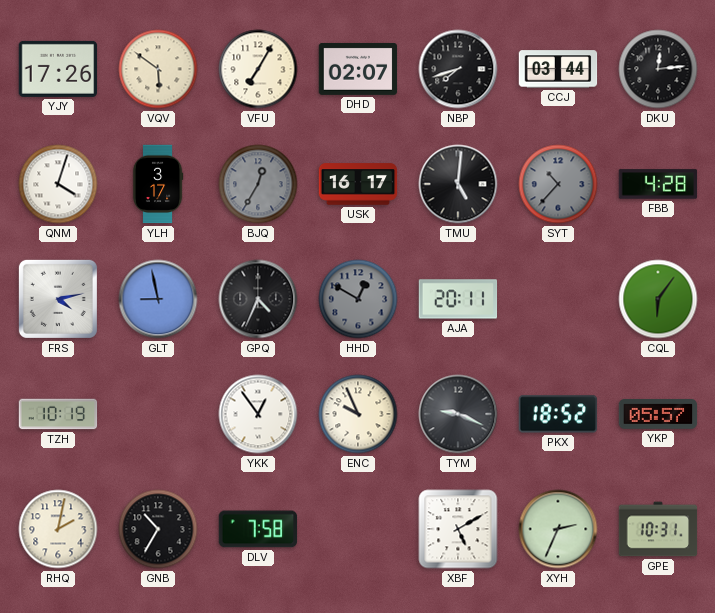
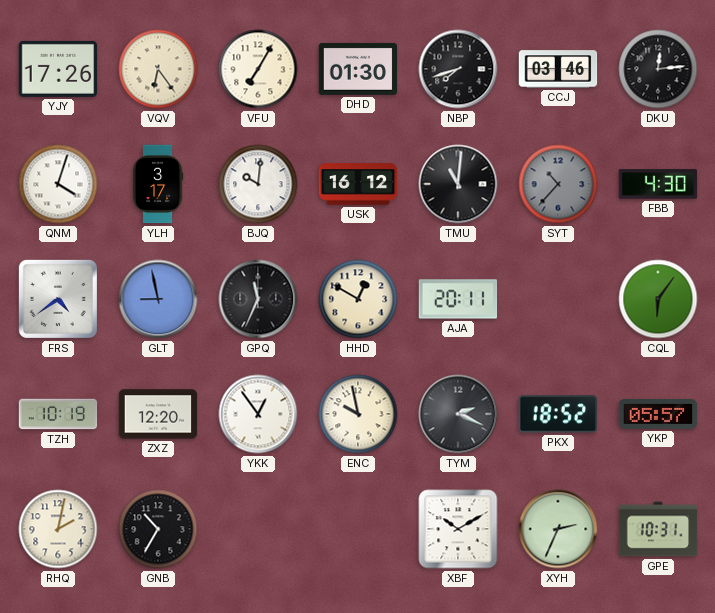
VQV: 5:51 -> 6:24
DHD: 02:07 -> 01:30
CCJ: 03:44 -> 03:46
BJQ: 12:35 -> 10:01
BJQ dial: grey -> white
USK: 16:17 -> 16:12
TMU: 5:01 -> 11:01
FBB: 4:28 -> 4:30
FRS: 4:13 -> 4:39
GPQ: 4:34 -> 11:34
HHD dial: grey -> cream
ZXZ: none -> 12:20
ENC: 9:56 -> 9:58
TYM: 9:19 -> 2:19
DLV: 7:58 -> none
XBF: 5:10 -> 10:10
